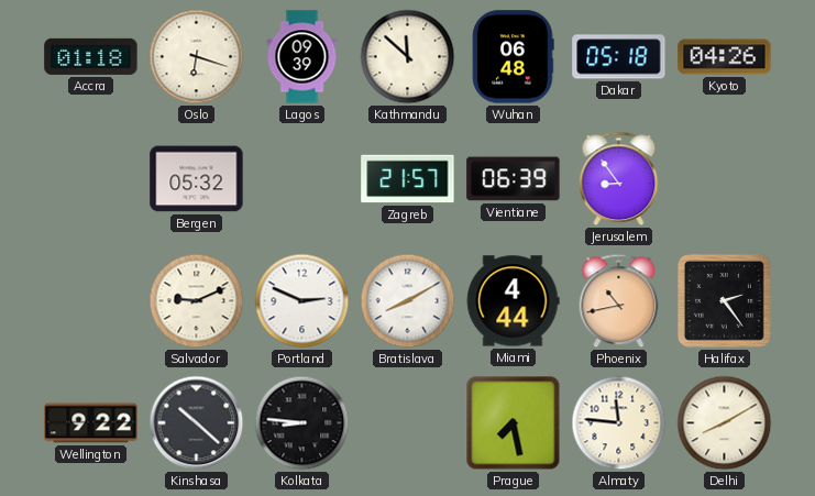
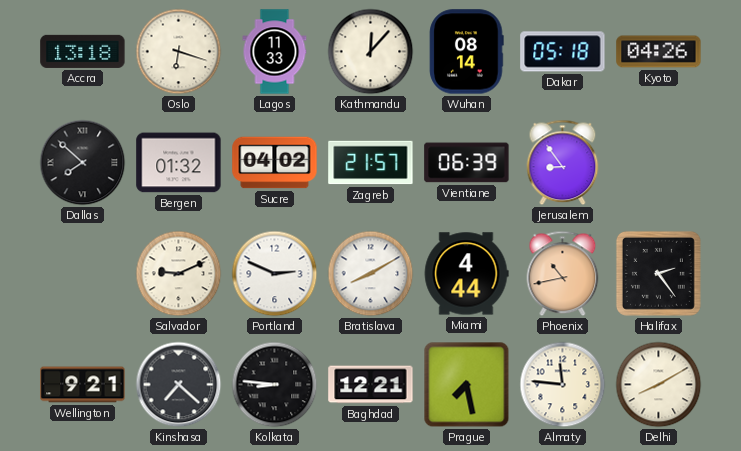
Accra: 01:18 -> 13:18
Lagos: 09:39 -> 11:33
Kathmandu: 11:52 -> 12:07
Wuhan: 06:48 -> 08:14
Dallas: none -> 7:52
Bergen: 05:32 -> 01:32
Sucre: none -> 04:02
Wellington: 9:22 -> 9:21
Kinshasa: 10:22 -> 7:22
Baghdad: none -> 12:21
